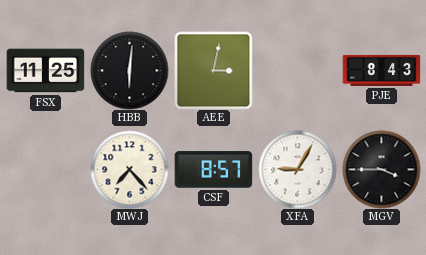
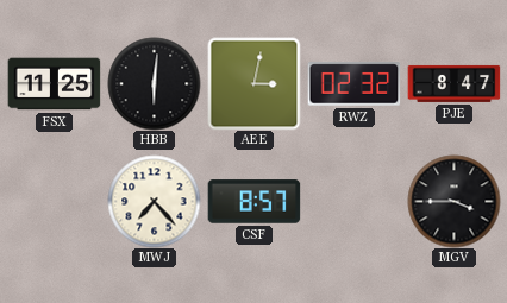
RWZ: none -> 02:32
PJE: 8:43 -> 8:47
XFA: 9:05 -> none
